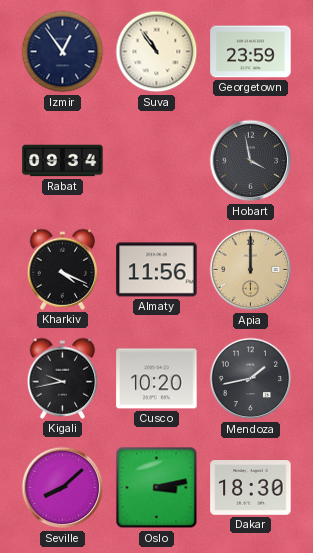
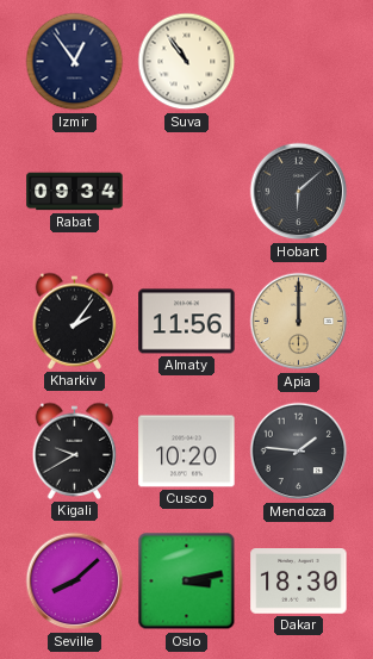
Georgetown: 23:59 -> none
Hobart: 3:58 -> 6:08
Kharkiv: 4:19 -> 2:06
Kigali: 9:43 -> 9:40
Mendoza: 1:43 -> 1:46
